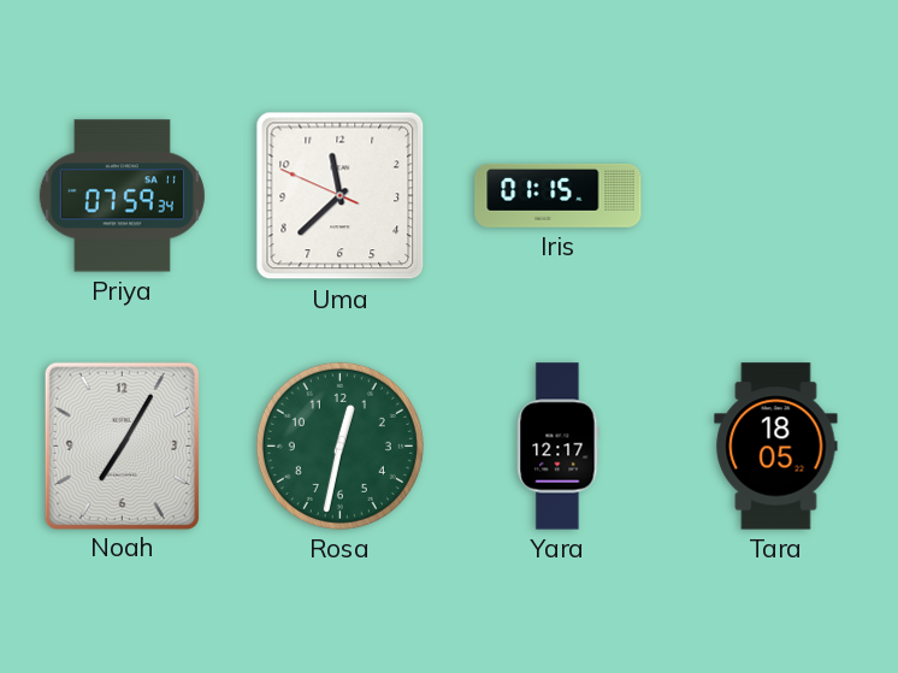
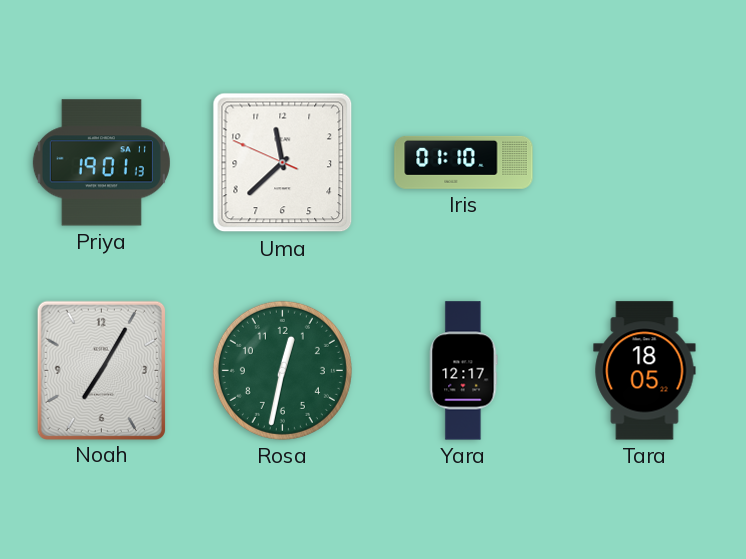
Priya: 07:59 -> 19:01
Iris: 01:15 -> 01:10
